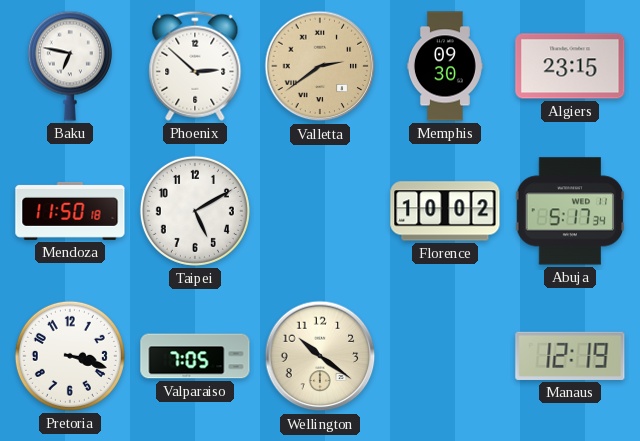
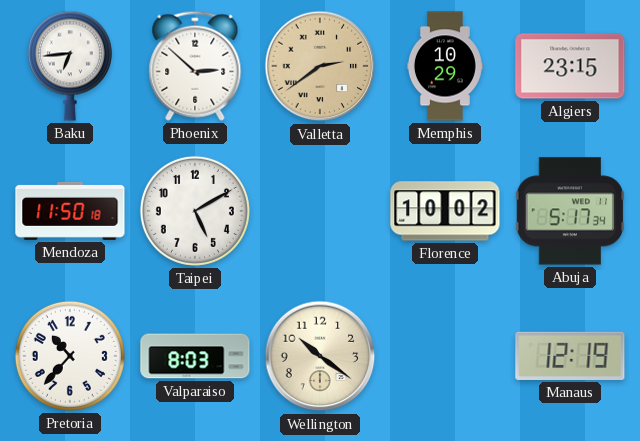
Baku: 6:47 -> 6:44
Memphis: 09:30 -> 10:29
Pretoria: 3:18 -> 10:37
Valparaiso: 7:05 -> 8:03
